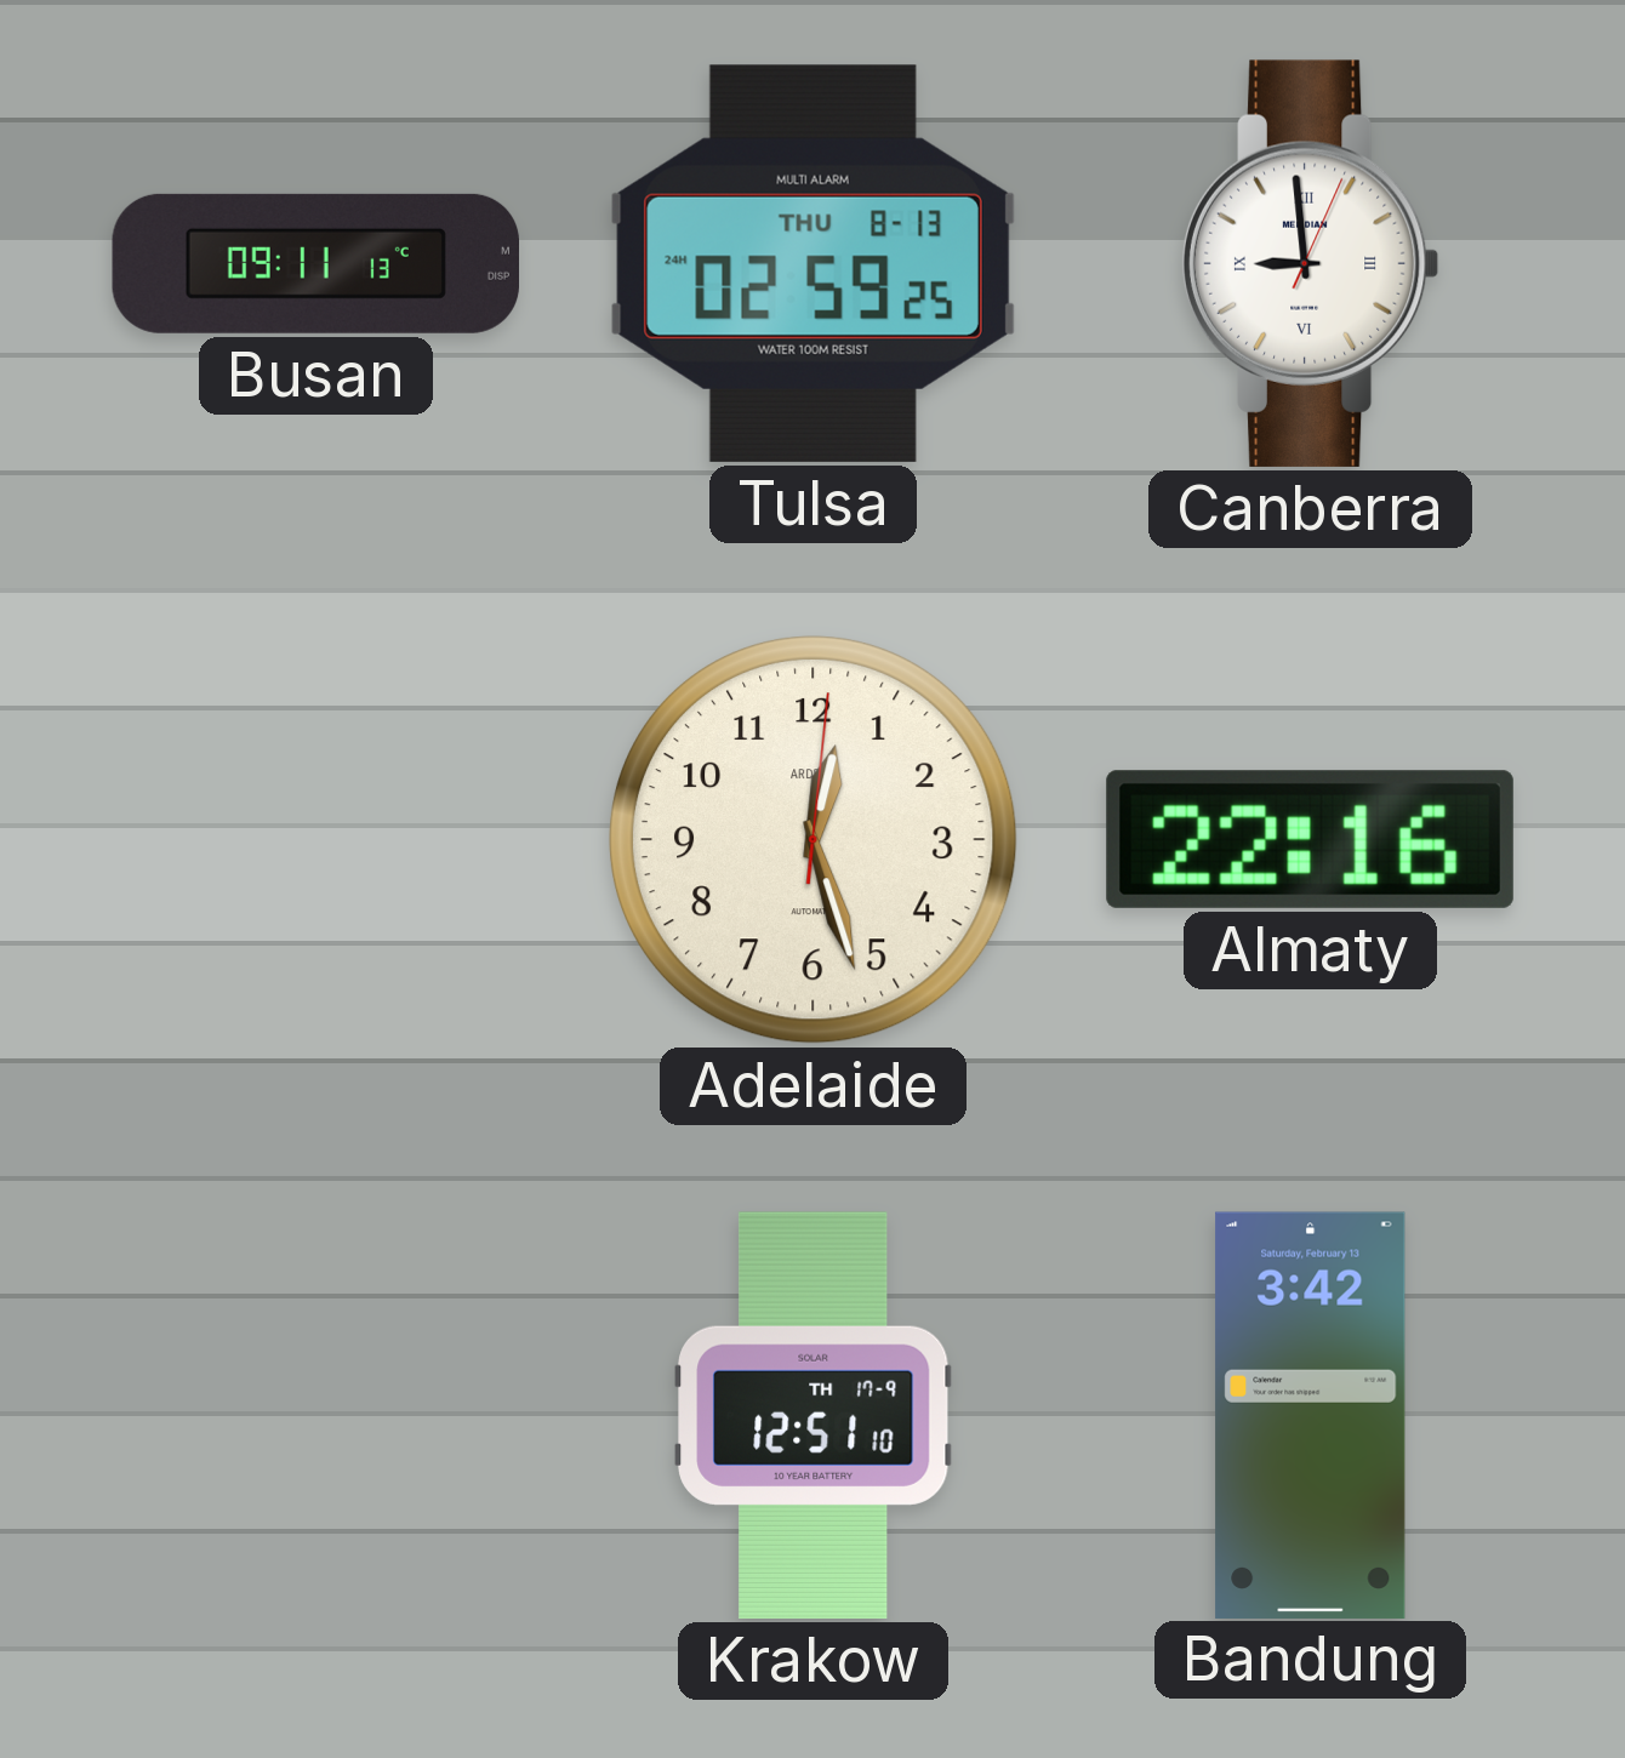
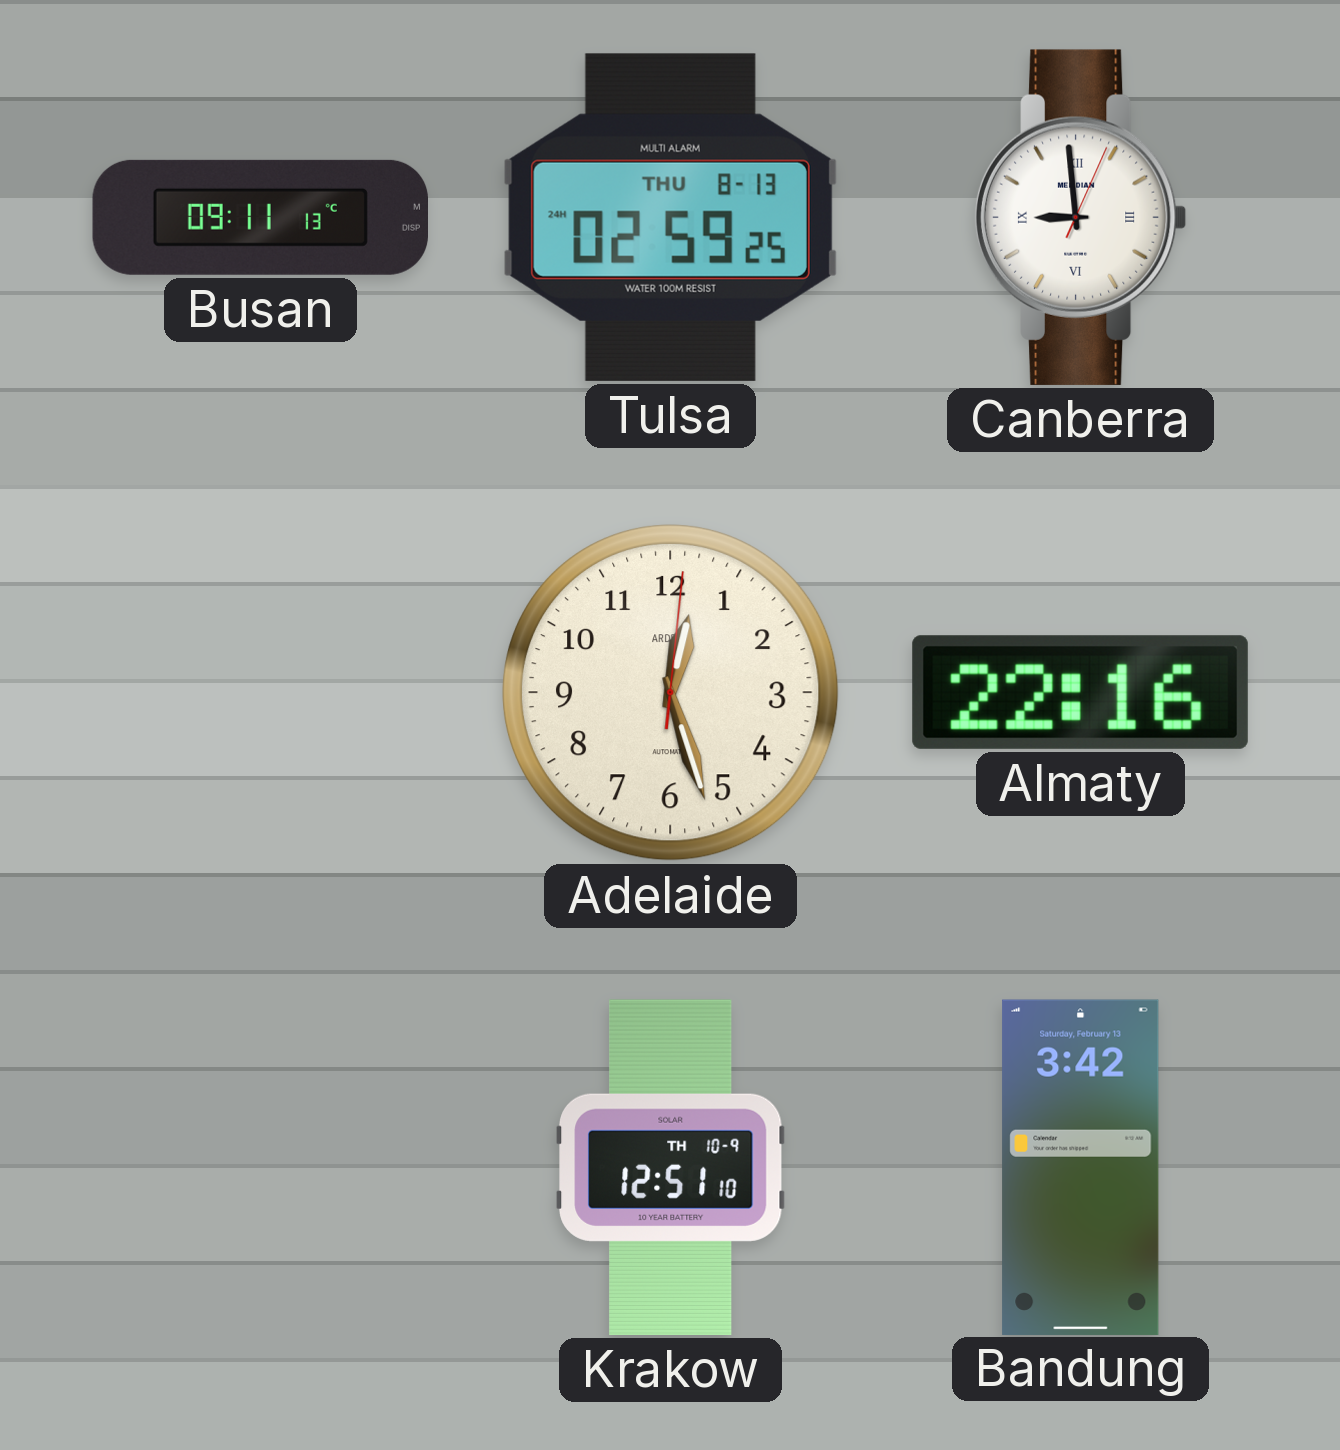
Krakow date: TH 17-9 -> TH 10-9
